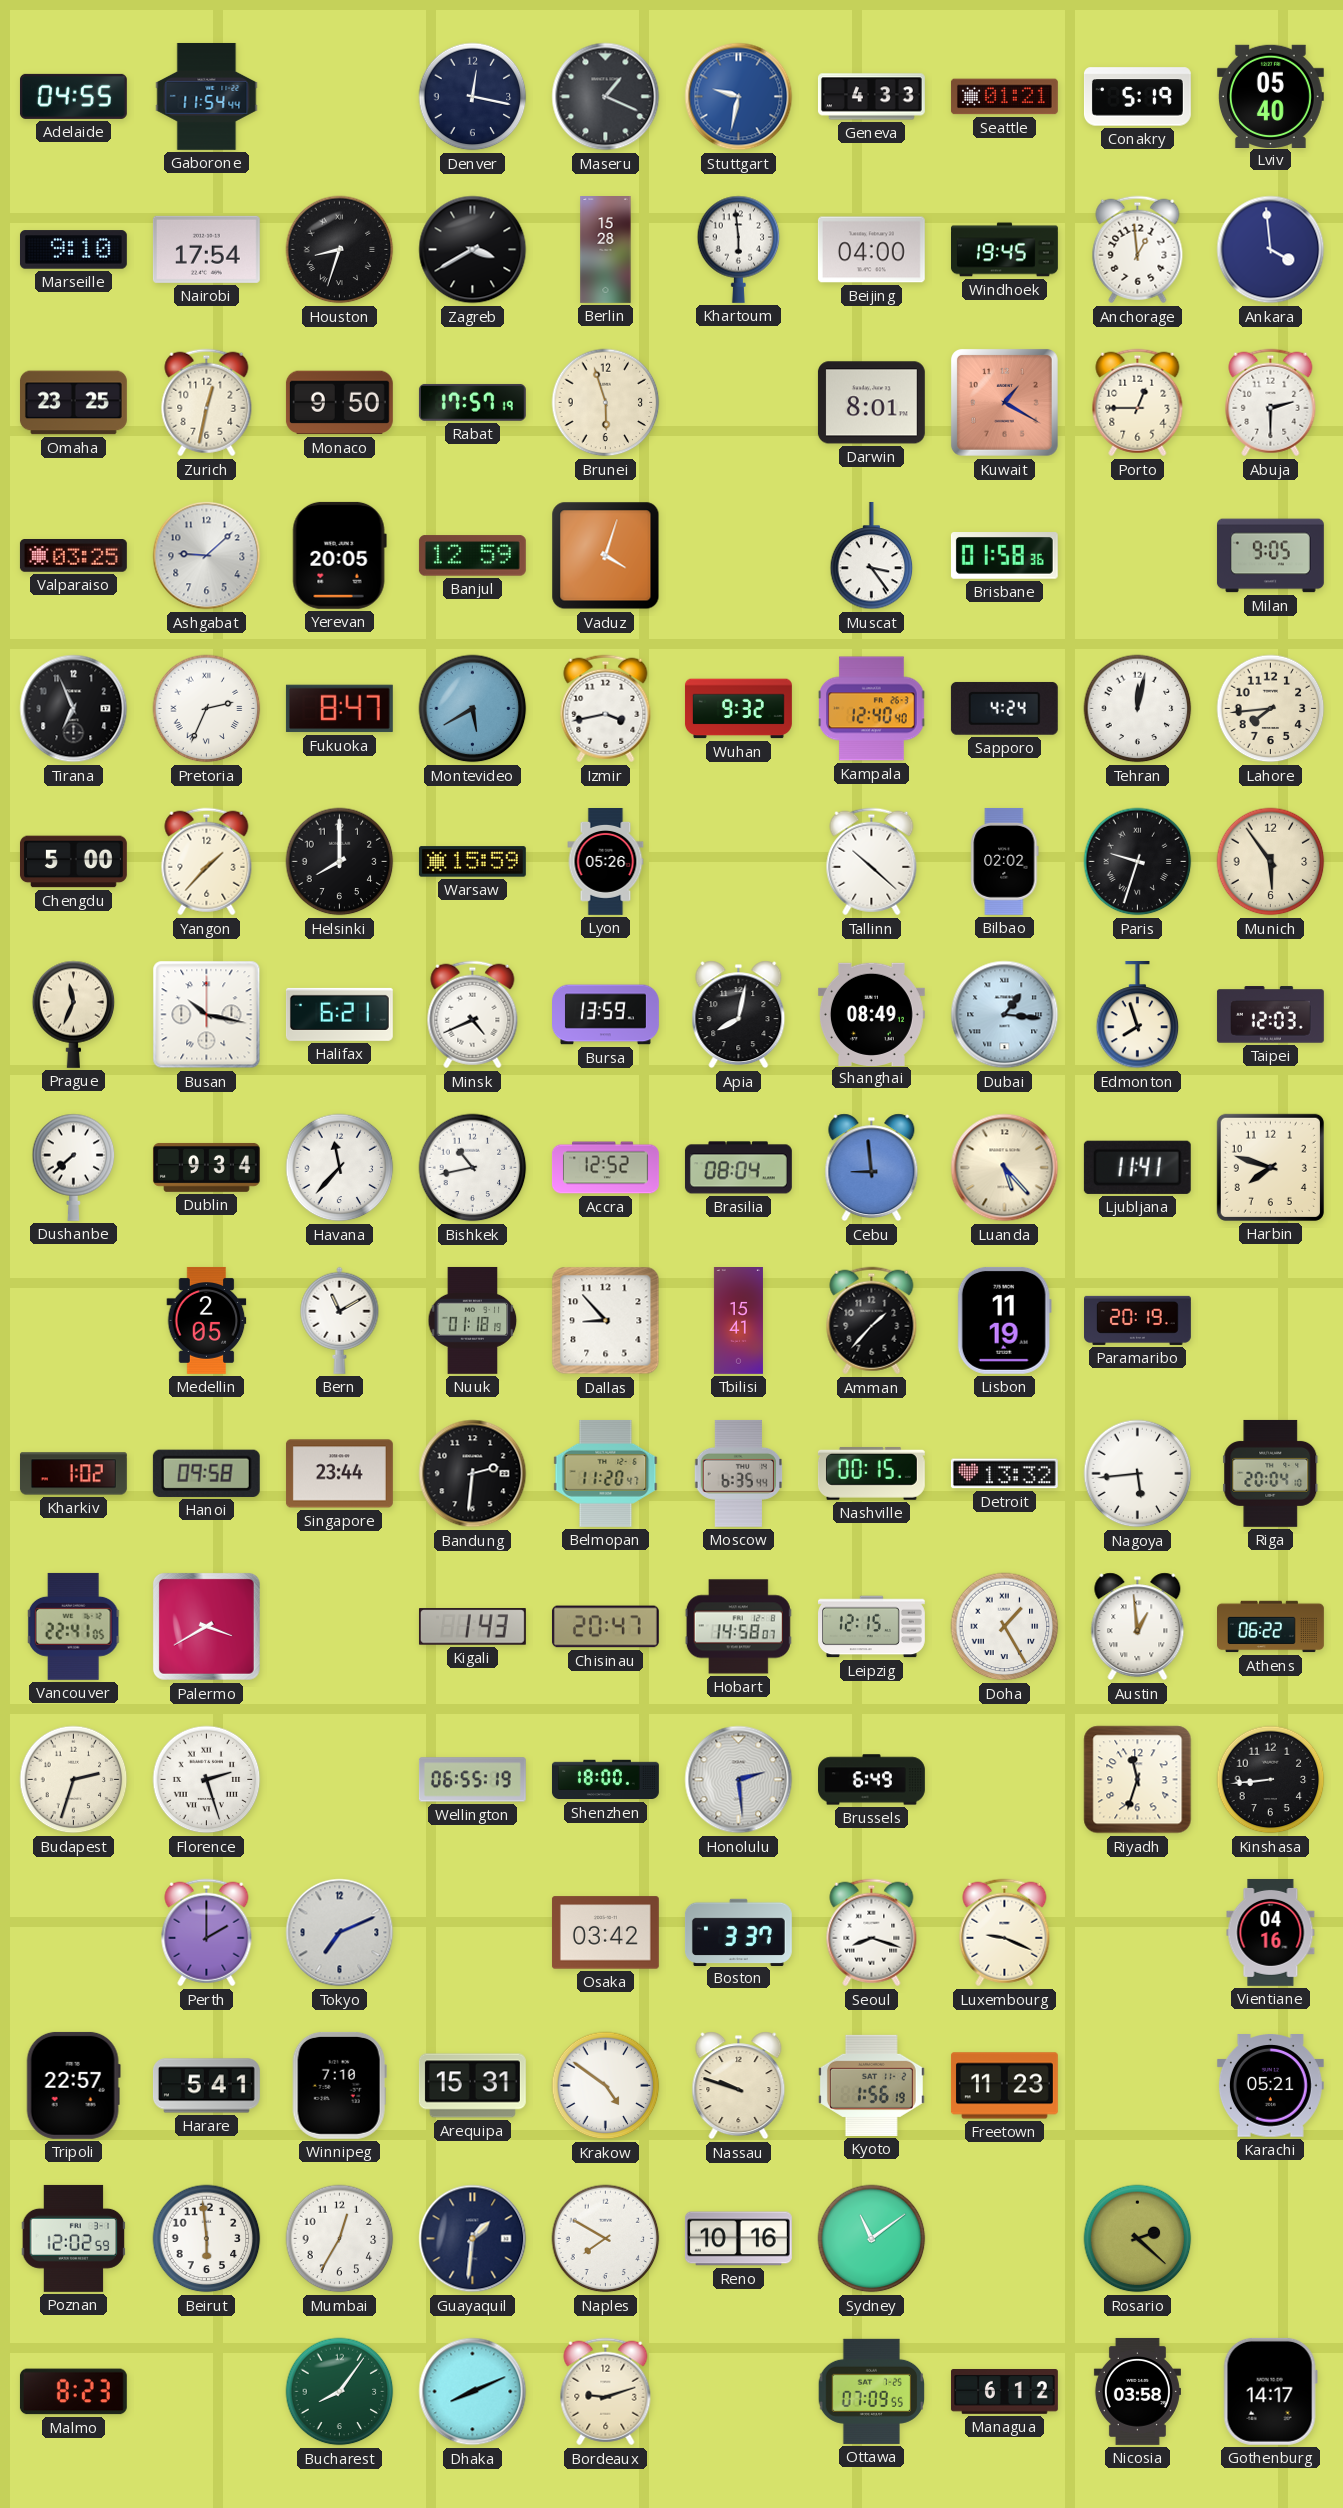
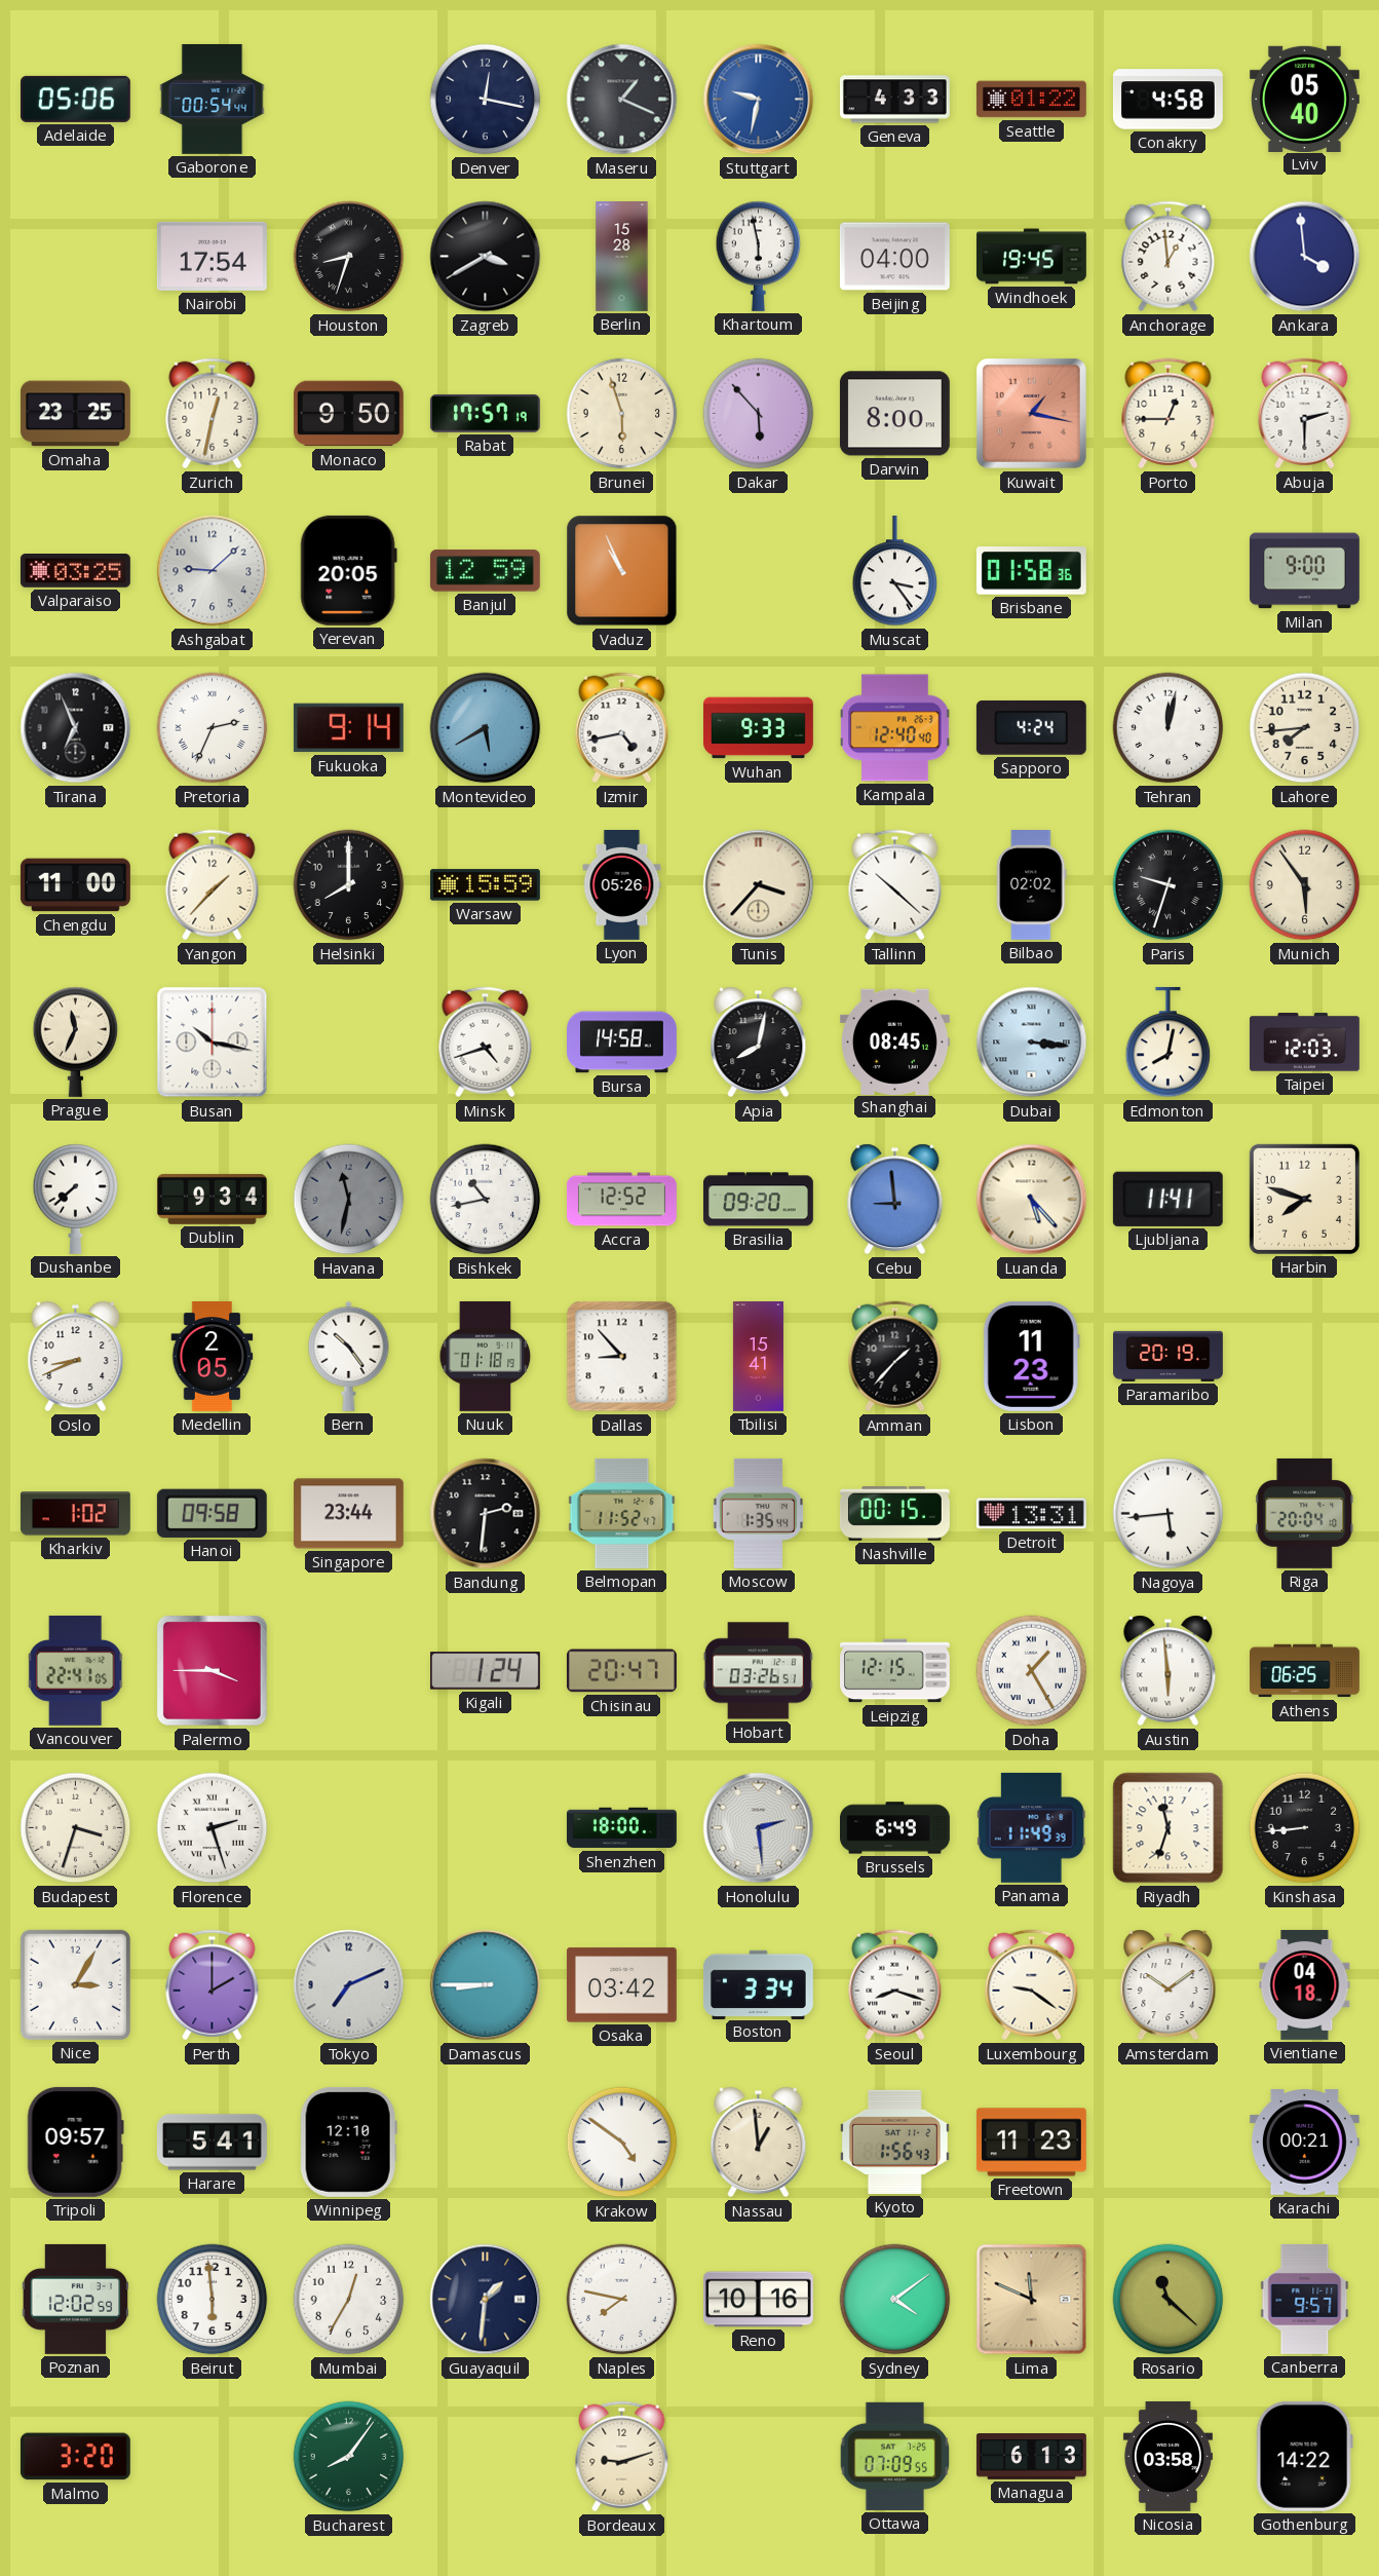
Adelaide: 04:55 -> 05:06
Gaborone: 11:54 -> 00:54
Seattle: 01:21 -> 01:22
Conakry: 5:19 -> 4:58
Marseille: 9:10 -> none
Khartoum: 5:59 -> 5:58
Dakar: none -> 5:53
Darwin: 8:01 -> 8:00
Kuwait: 1:20 -> 1:17
Vaduz: 4:03 -> 10:56
Milan: 9:05 -> 9:00
Fukuoka: 8:47 -> 9:14
Izmir: 3:43 -> 4:43
Wuhan: 9:32 -> 9:33
Chengdu: 5:00 -> 11:00
Tunis: none -> 3:37
Halifax: 6:21 -> none
Minsk: 4:41 -> 4:42
Bursa: 13:59 -> 14:58
Shanghai: 08:49 -> 08:45
Dubai: 1:16 -> 3:16
Edmonton: 7:57 -> 8:02
Havana: 11:37 -> 11:32
Havana dial: white -> grey
Brasilia: 08:04 -> 09:20
Oslo: none -> 8:41
Bern: 11:10 -> 10:24
Lisbon: 11:19 -> 11:23
Belmopan: 11:20 -> 11:52
Moscow: 6:35 -> 1:35
Detroit: 13:32 -> 13:31
Palermo: 3:40 -> 3:45
Kigali: 1:43 -> 1:24
Hobart: 14:58 -> 03:26
Austin: 12:59 -> 5:59
Athens: 06:22 -> 06:25
Budapest: 2:33 -> 3:33
Wellington: 06:55 -> none
Panama: none -> 11:49
Nice: none -> 3:05
Damascus: none -> 8:45
Boston: 3:37 -> 3:34
Luxembourg: 9:19 -> 9:21
Amsterdam: none -> 10:09
Vientiane: 04:16 -> 04:18
Tripoli: 22:57 -> 09:57
Winnipeg: 7:10 -> 12:10
Arequipa: 15:31 -> none
Nassau: 9:48 -> 12:59
Kyoto: 1:56:19 -> 1:56:43
Karachi: 05:21 -> 00:21
Naples: 7:50 -> 7:47
Sydney: 11:09 -> 4:09
Lima: none -> 11:49
Rosario: 2:22 -> 11:22
Canberra: none -> 9:57
Malmo: 8:23 -> 3:20
Dhaka: 8:11 -> none
Managua: 6:12 -> 6:13
Gothenburg: 14:17 -> 14:22
